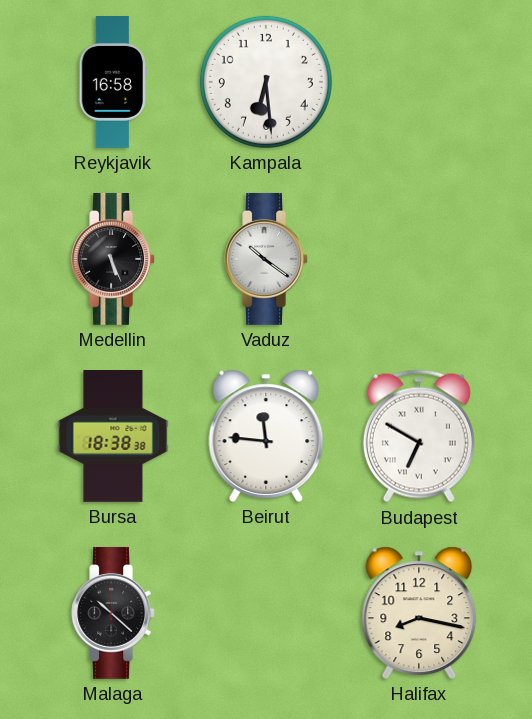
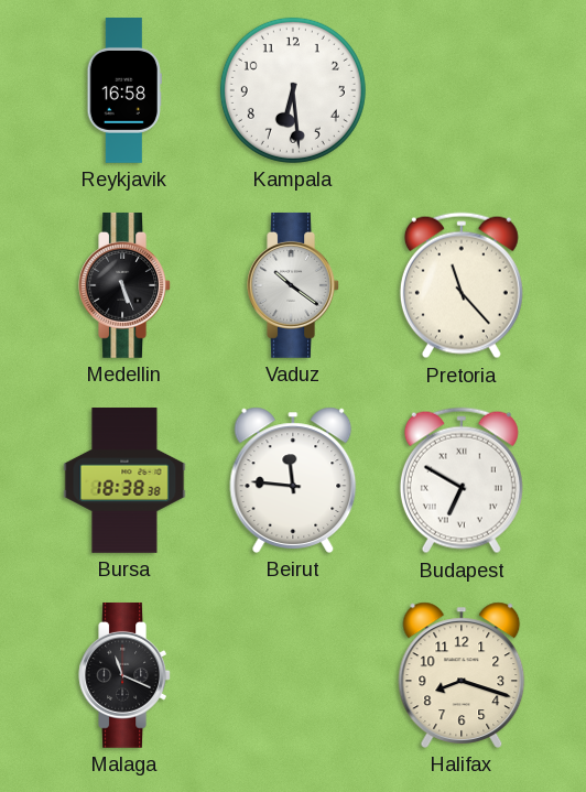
Pretoria: none -> 11:23
Malaga: 10:22 -> 11:19
Halifax: 8:17 -> 8:18
